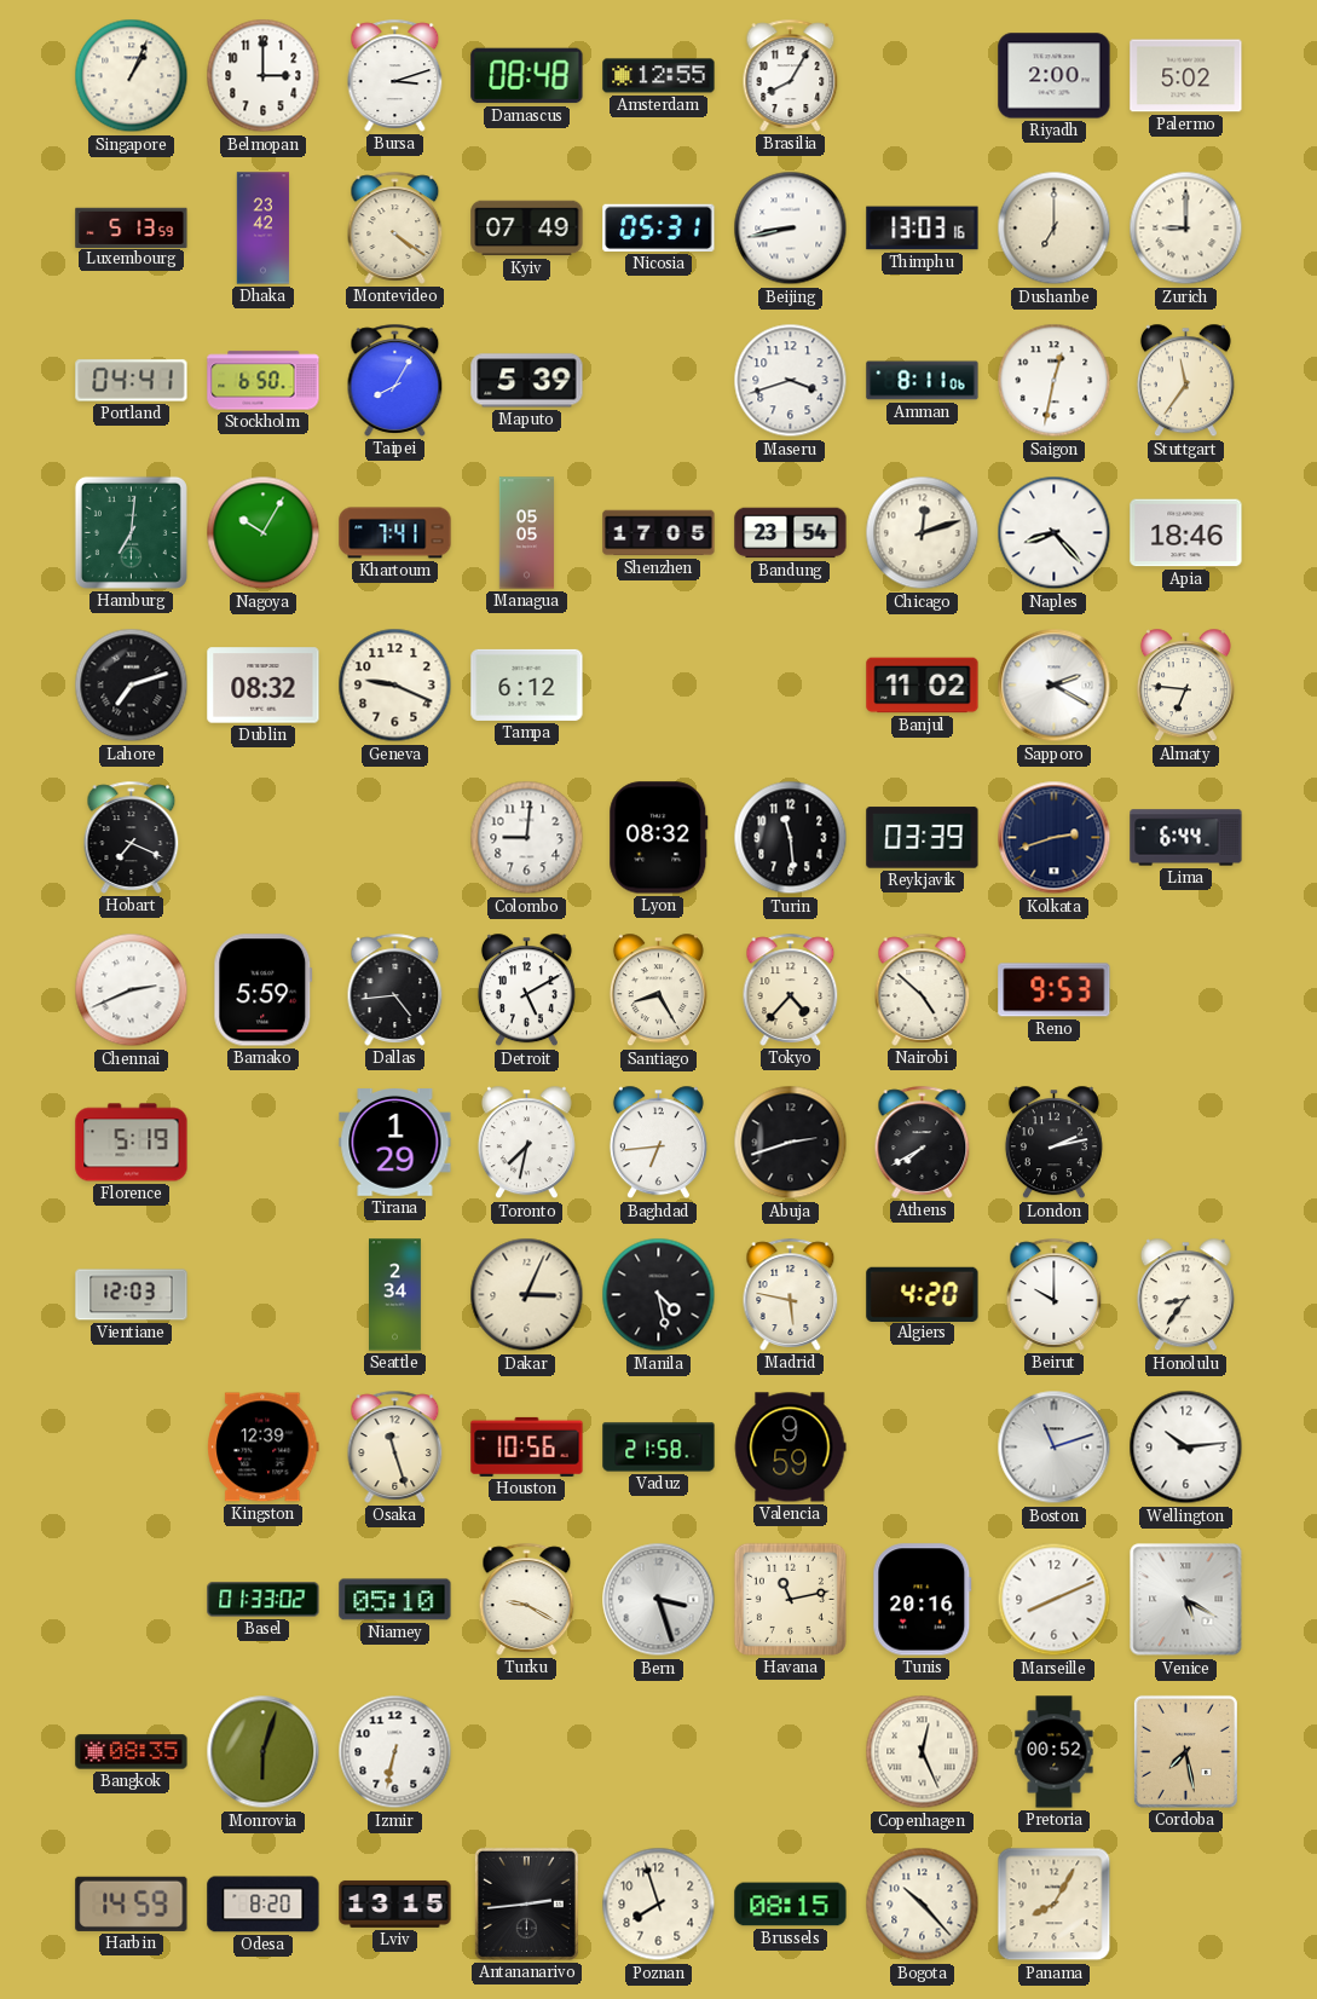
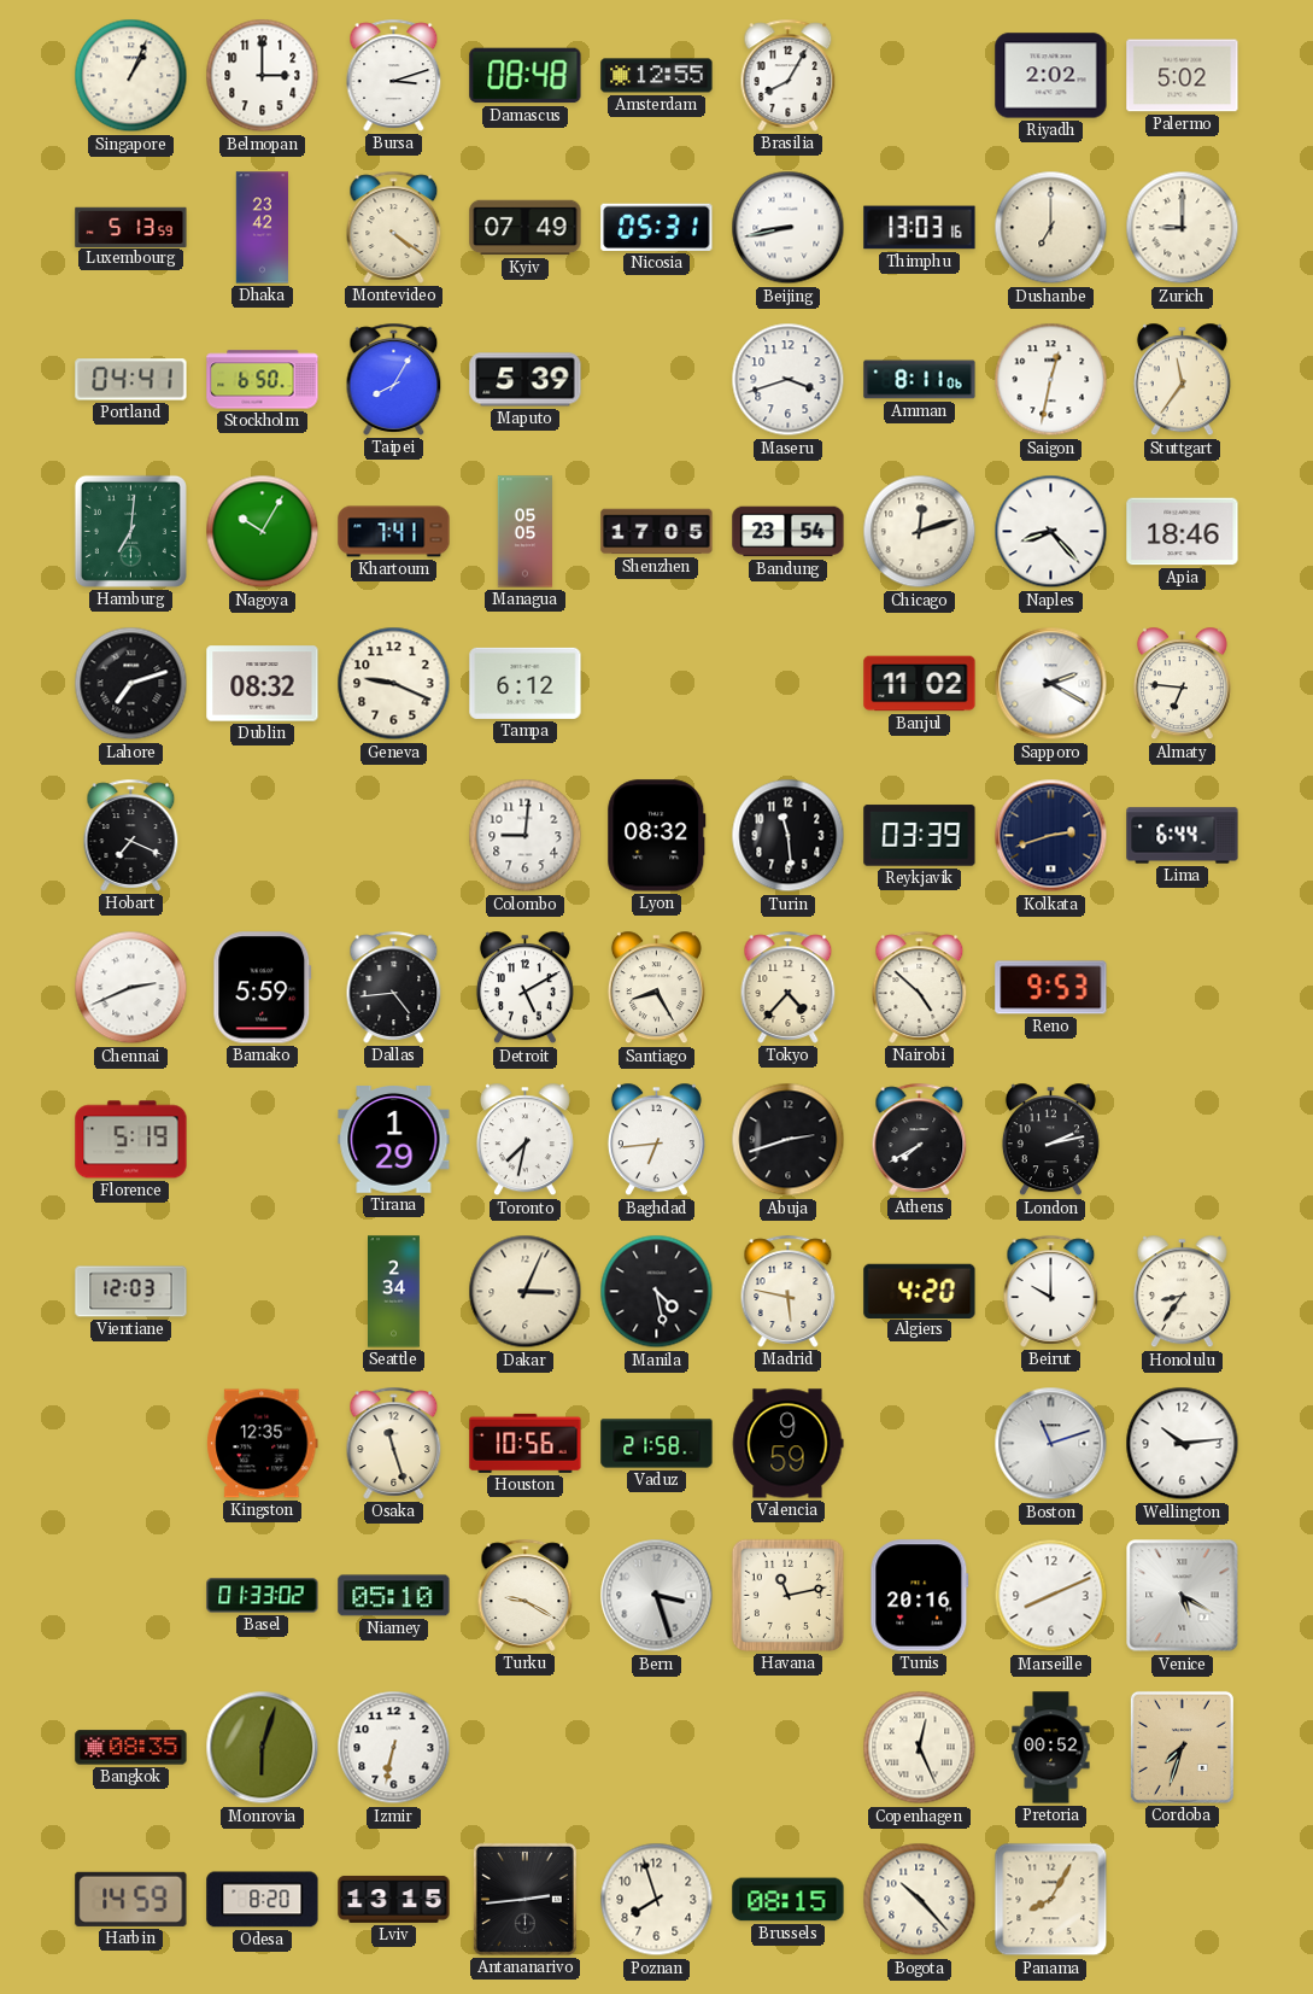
Riyadh: 2:00 -> 2:02
Kingston: 12:39 -> 12:35
Cordoba: 7:28 -> 7:33
